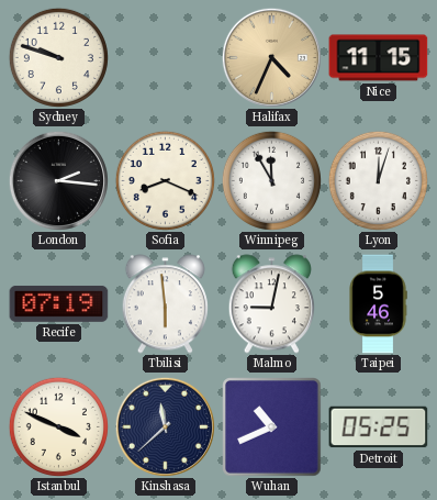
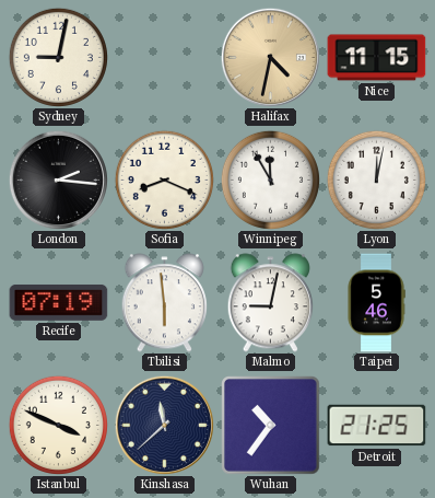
Sydney: 9:48 -> 9:02
Halifax: 4:34 -> 4:32
Lyon: 12:03 -> 12:02
Wuhan: 10:41 -> 10:36
Detroit: 05:25 -> 21:25
